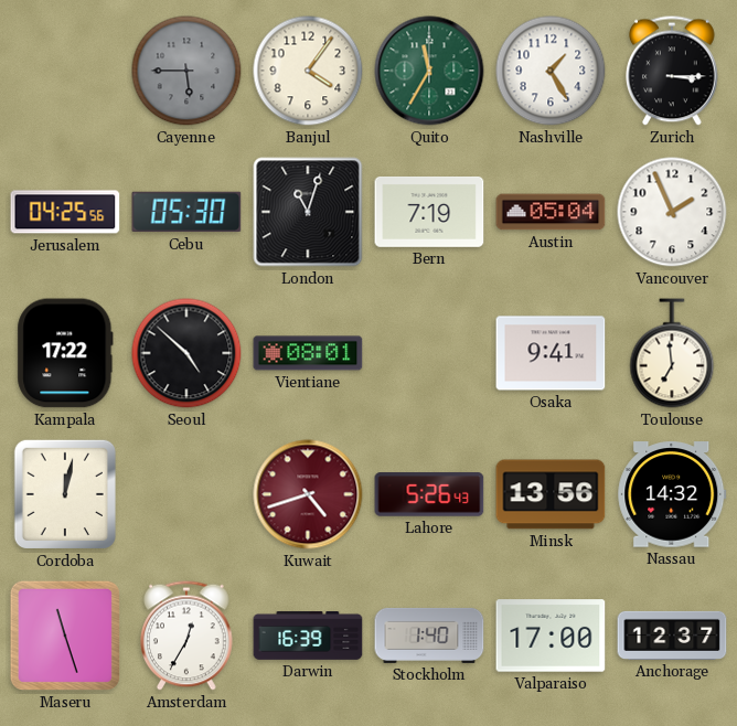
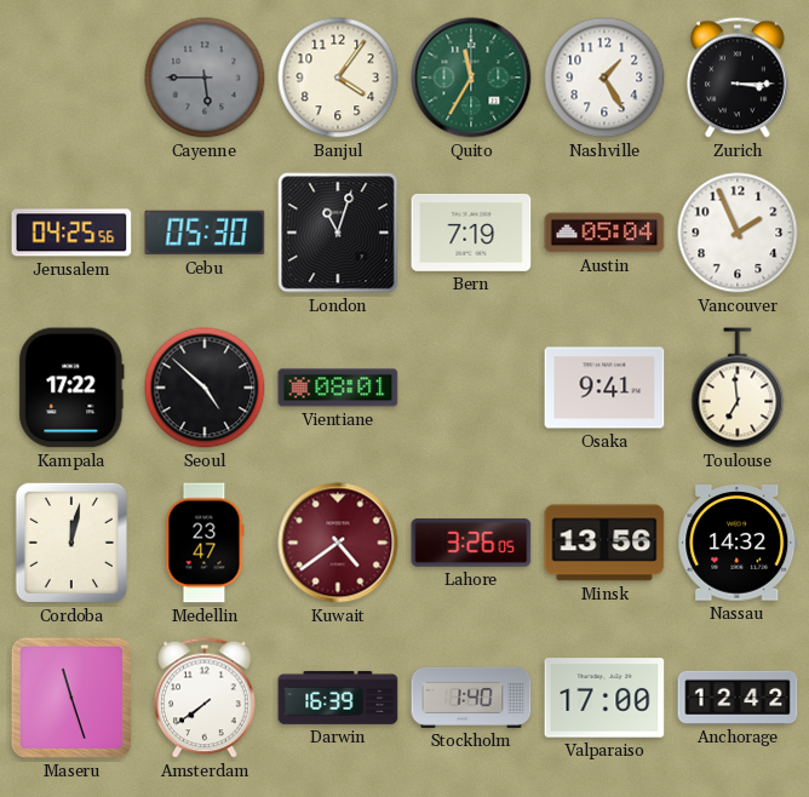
Medellin: none -> 23:47
Kuwait: 4:42 -> 4:39
Lahore: 5:26 -> 3:26
Amsterdam: 12:35 -> 7:39
Anchorage: 12:37 -> 12:42
